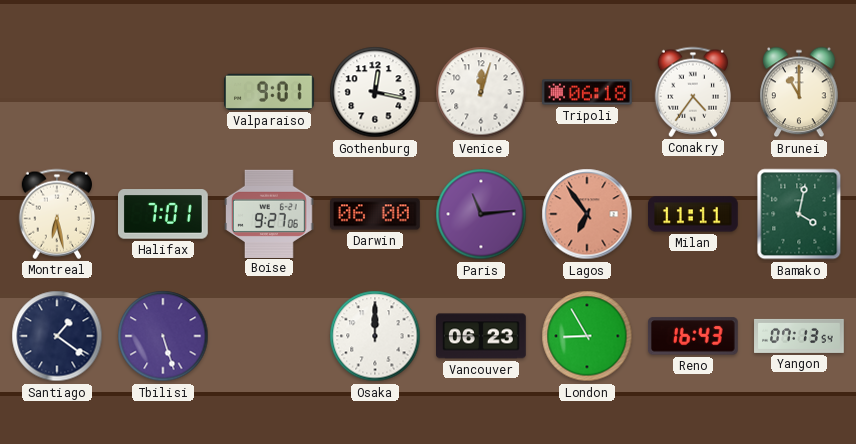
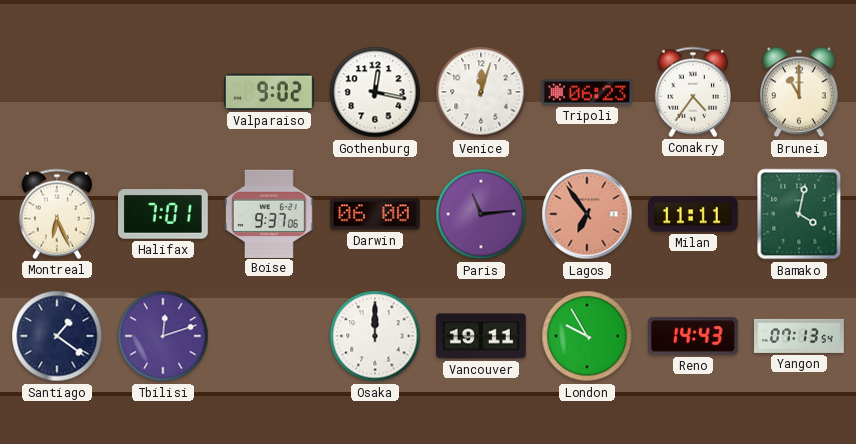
Valparaiso: 9:01 -> 9:02
Tripoli: 06:18 -> 06:23
Montreal: 6:28 -> 6:26
Boise: 9:27 -> 9:37
Tbilisi: 5:27 -> 12:12
Vancouver: 06:23 -> 19:11
London: 8:55 -> 9:55
Reno: 16:43 -> 14:43
